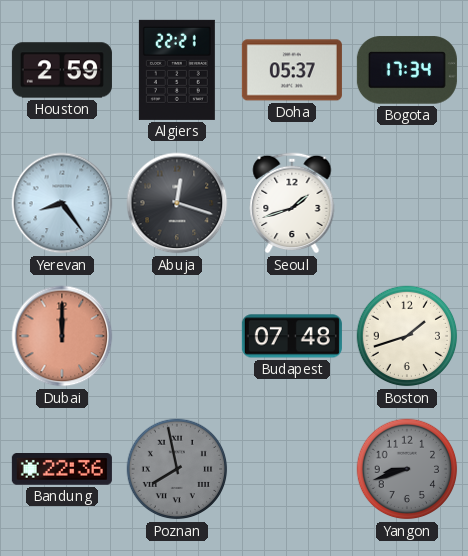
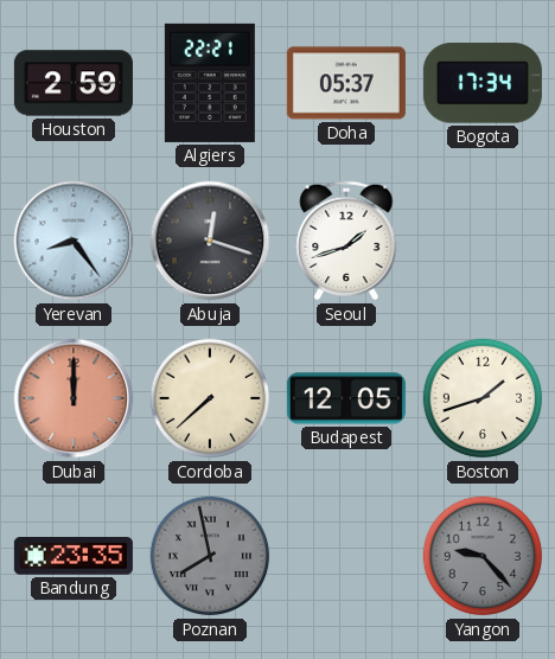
Cordoba: none -> 7:38
Budapest: 07:48 -> 12:05
Bandung: 22:36 -> 23:35
Yangon: 8:42 -> 9:23
